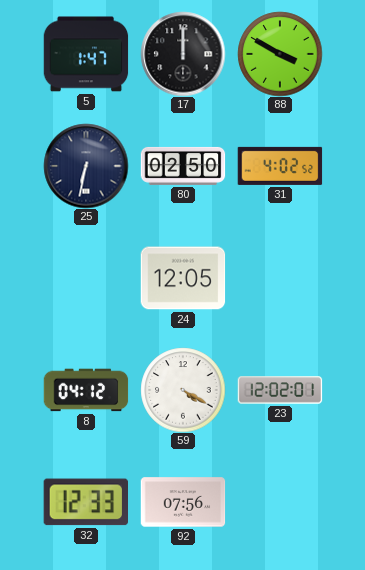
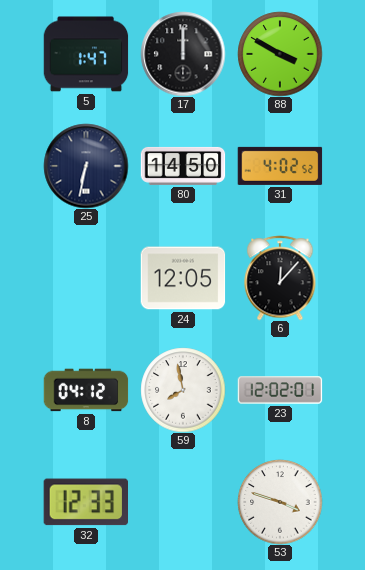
80: 02:50 -> 14:50
6: none -> 12:07
59: 4:20 -> 7:58
92: 07:56 -> none
53: none -> 3:48
